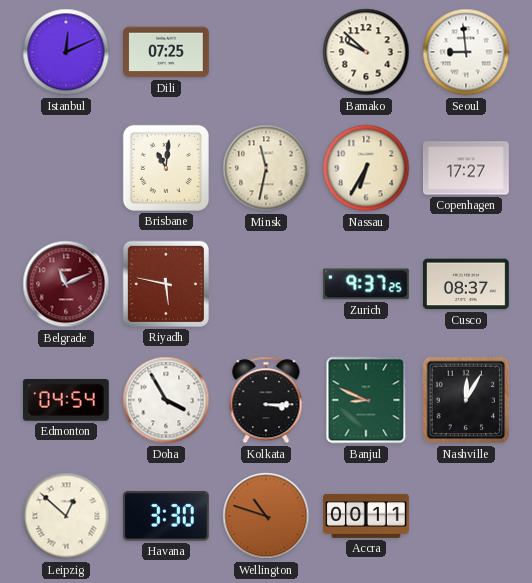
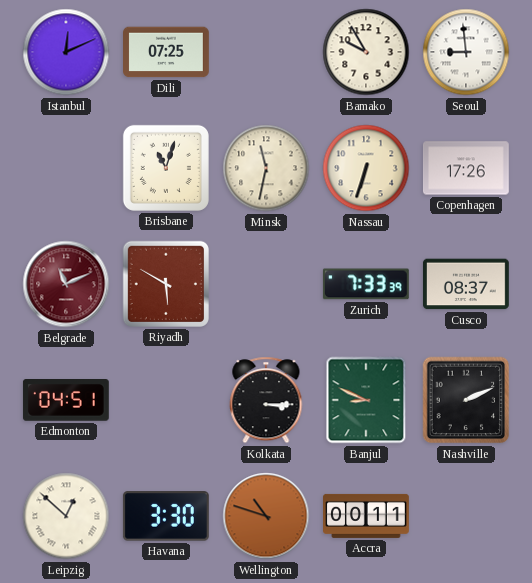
Bamako: 9:52 -> 9:55
Brisbane: 11:01 -> 11:03
Nassau: 6:35 -> 6:33
Copenhagen: 17:27 -> 17:26
Riyadh: 5:47 -> 5:50
Zurich: 9:37 -> 7:33
Edmonton: 04:54 -> 04:51
Doha: 3:55 -> none
Nashville: 12:05 -> 2:11
